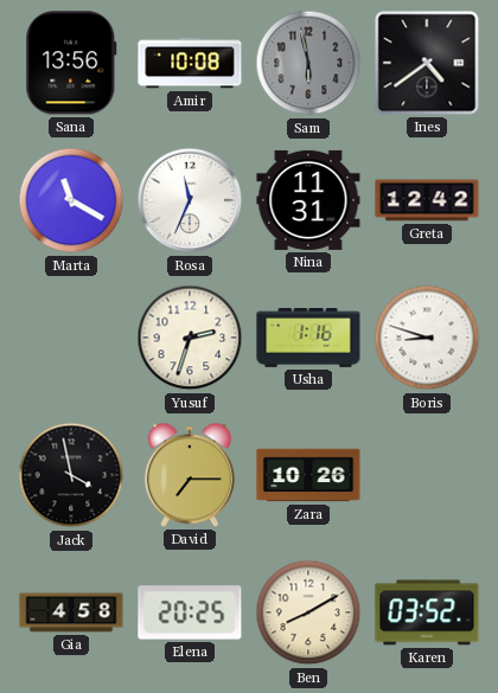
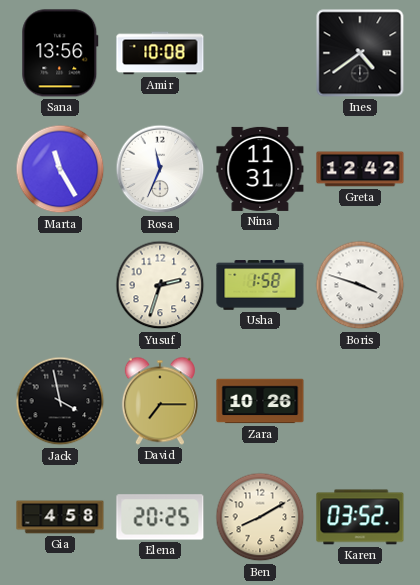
Sam: 5:58 -> none
Marta: 11:20 -> 11:25
Usha: 1:16 -> 1:58
Boris: 8:48 -> 3:48
